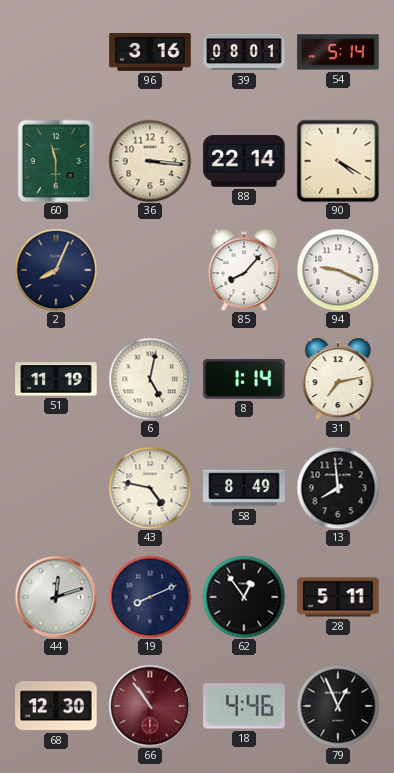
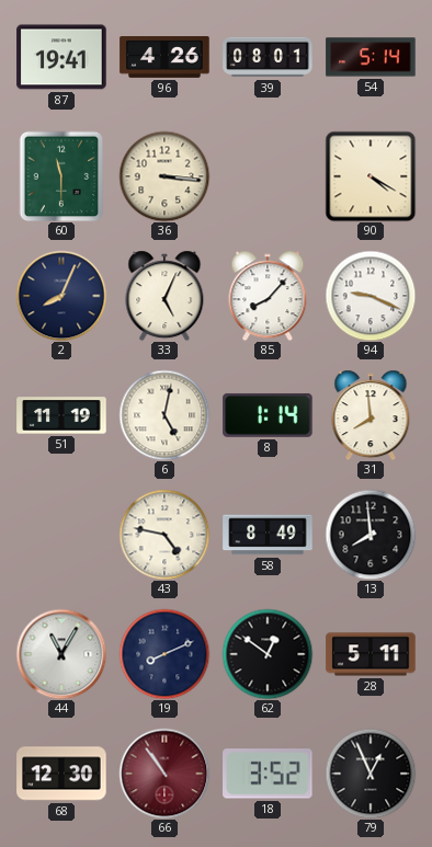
87: none -> 19:41
96: 3:16 -> 4:26
88: 22:14 -> none
33: none -> 5:04
31: 7:13 -> 7:59
44: 12:12 -> 11:05
62: 12:54 -> 12:51
18: 4:46 -> 3:52
